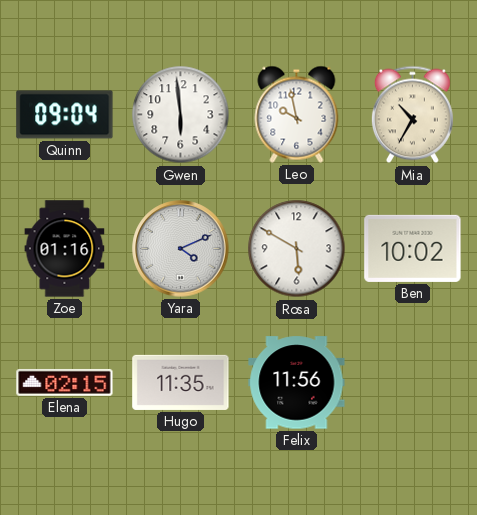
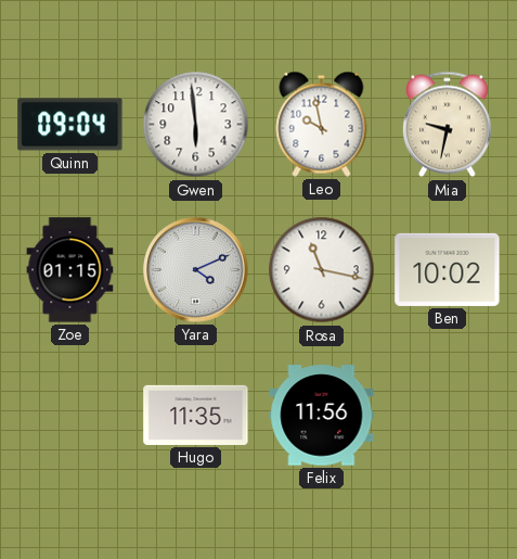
Mia: 10:35 -> 9:32
Zoe: 01:16 -> 01:15
Rosa: 5:50 -> 11:17
Elena: 02:15 -> none
